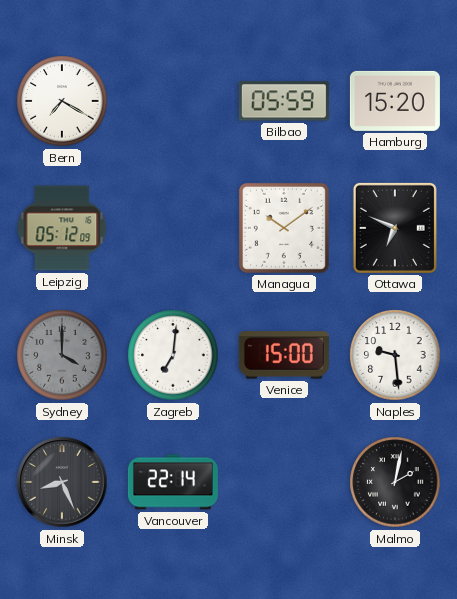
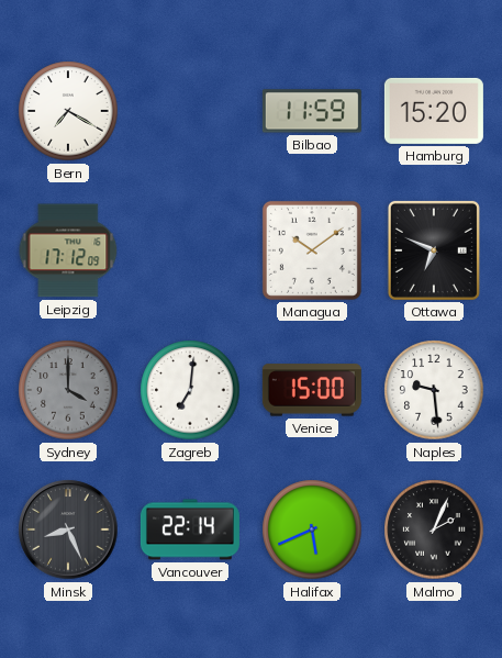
Bilbao: 05:59 -> 11:59
Leipzig: 05:12 -> 17:12
Halifax: none -> 5:41
Malmo: 2:02 -> 2:04
